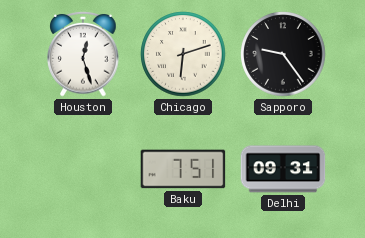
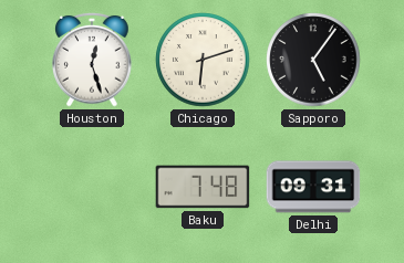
Sapporo: 9:24 -> 5:06
Baku: 7:51 -> 7:48
